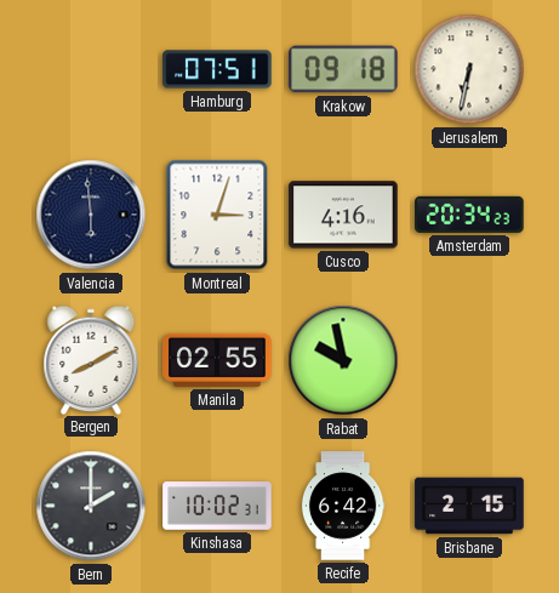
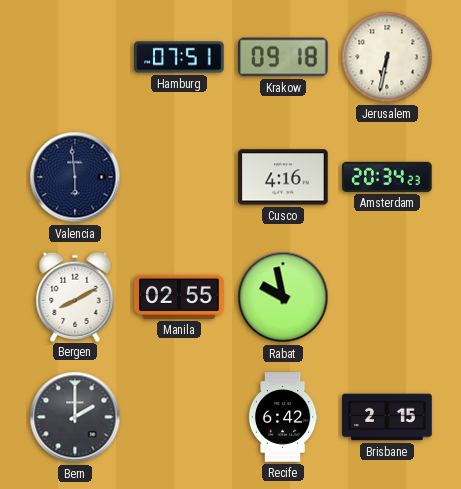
Montreal: 3:03 -> none
Kinshasa: 10:02 -> none
